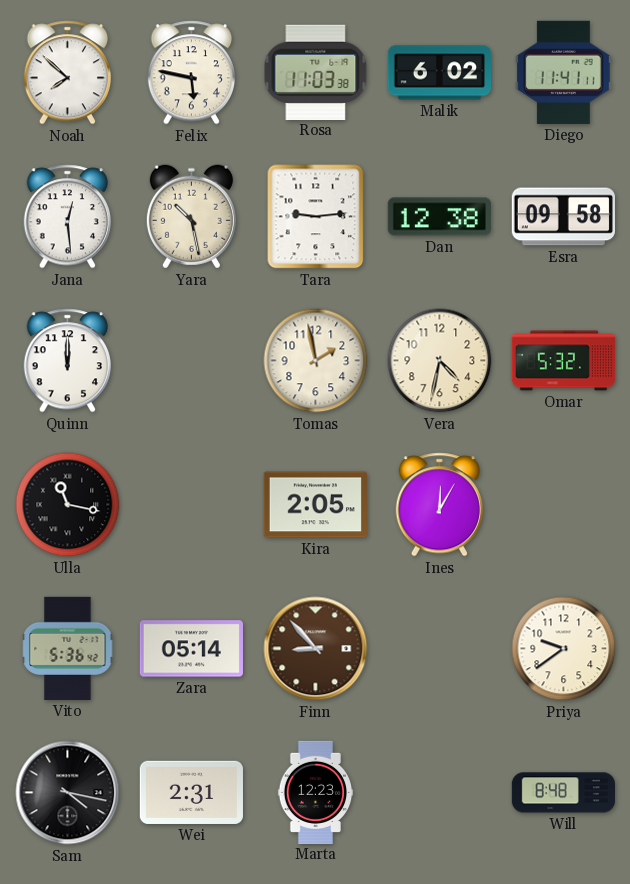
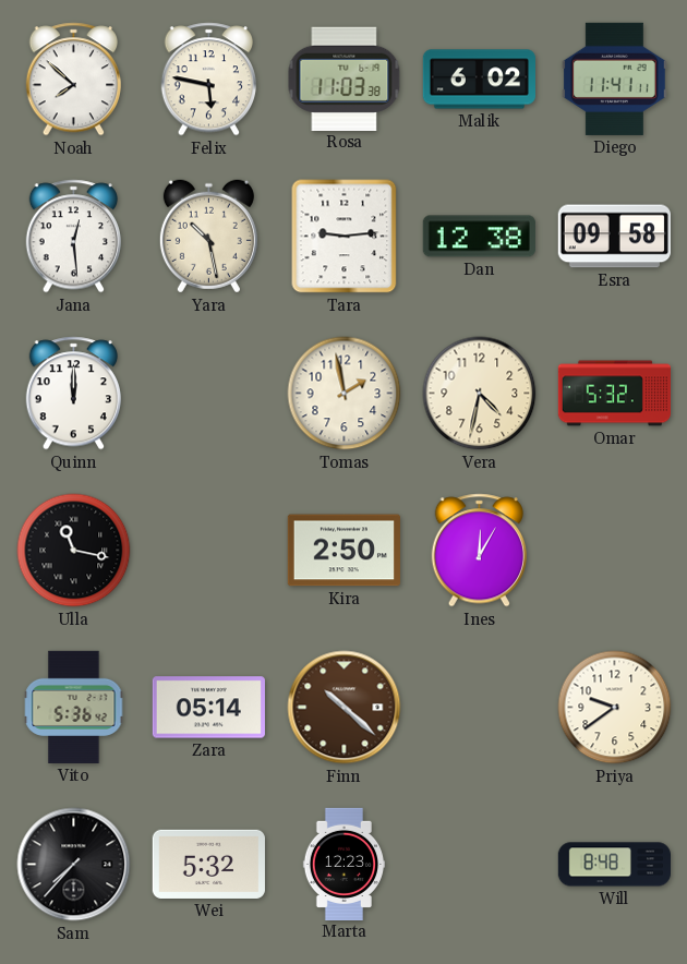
Kira: 2:05 -> 2:50
Finn: 8:53 -> 10:22
Sam: 4:17 -> 7:37
Wei: 2:31 -> 5:32
